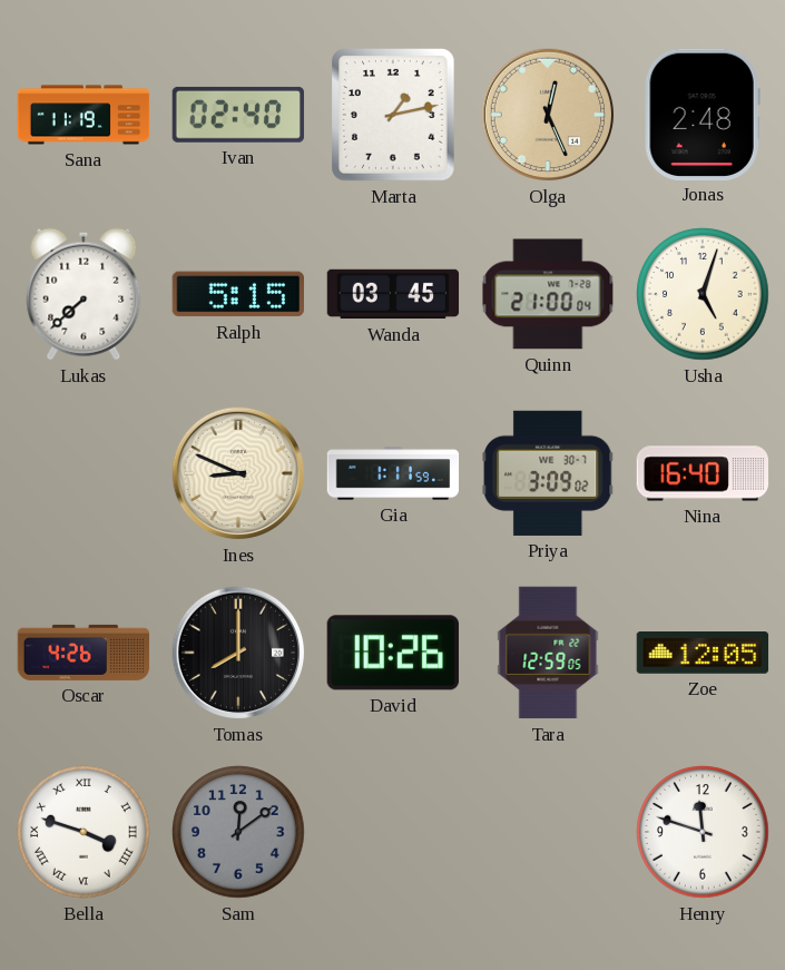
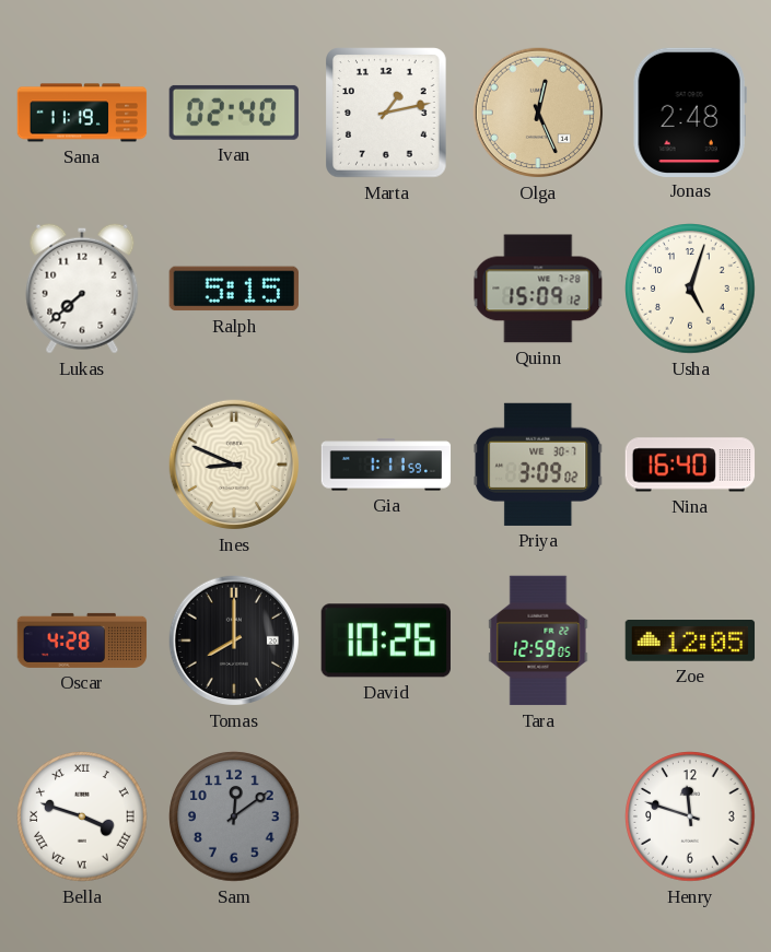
Wanda: 03:45 -> none
Quinn: 21:00 -> 15:09
Oscar: 4:26 -> 4:28
